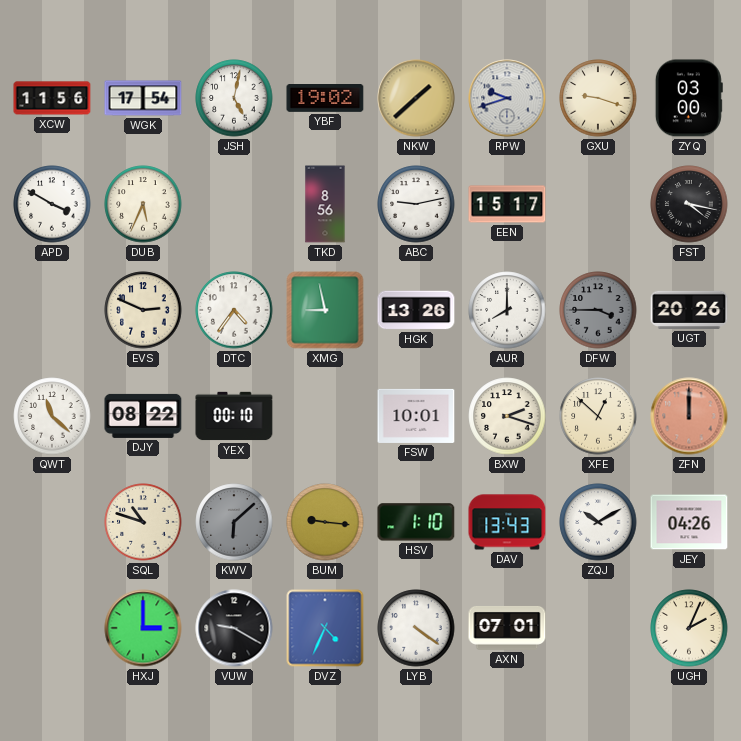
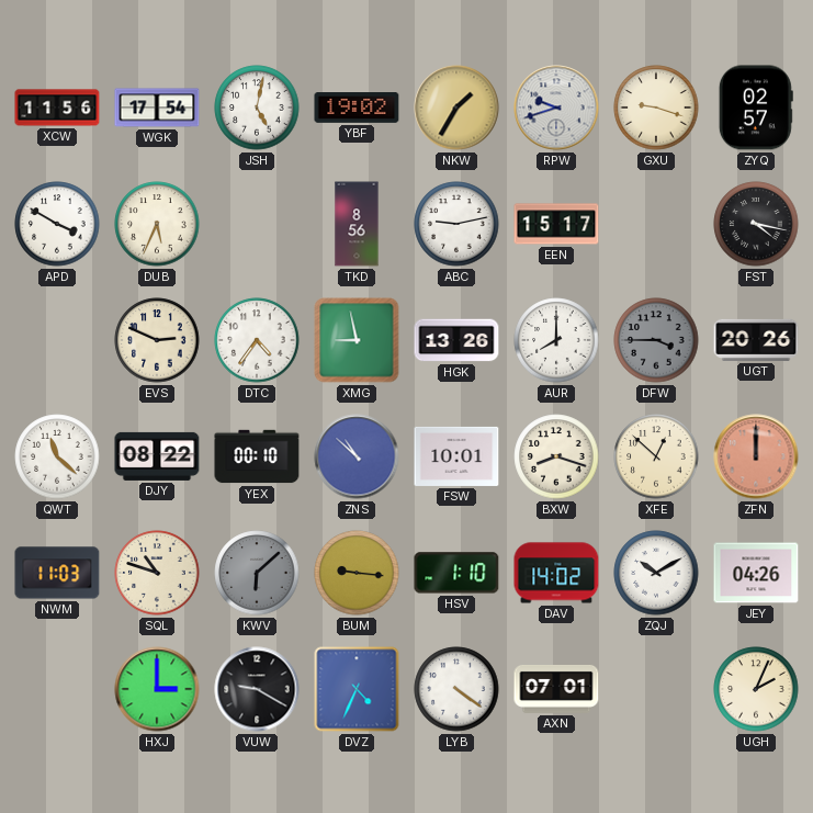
NKW: 1:38 -> 1:35
ZYQ: 03:00 -> 02:57
ZNS: none -> 10:52
BXW: 2:18 -> 8:18
NWM: none -> 11:03
DAV: 13:43 -> 14:02
